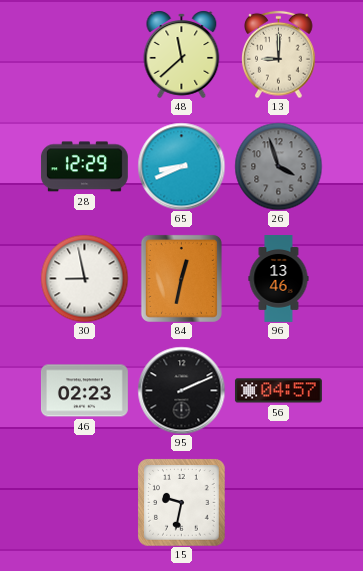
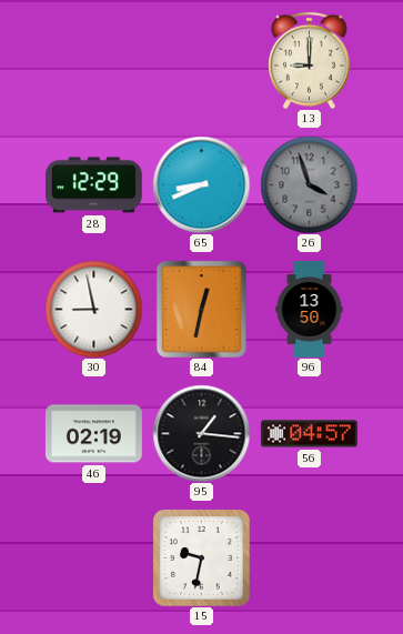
48: 11:38 -> none
96: 13:46 -> 13:50
46: 02:23 -> 02:19
95: 2:11 -> 1:16
